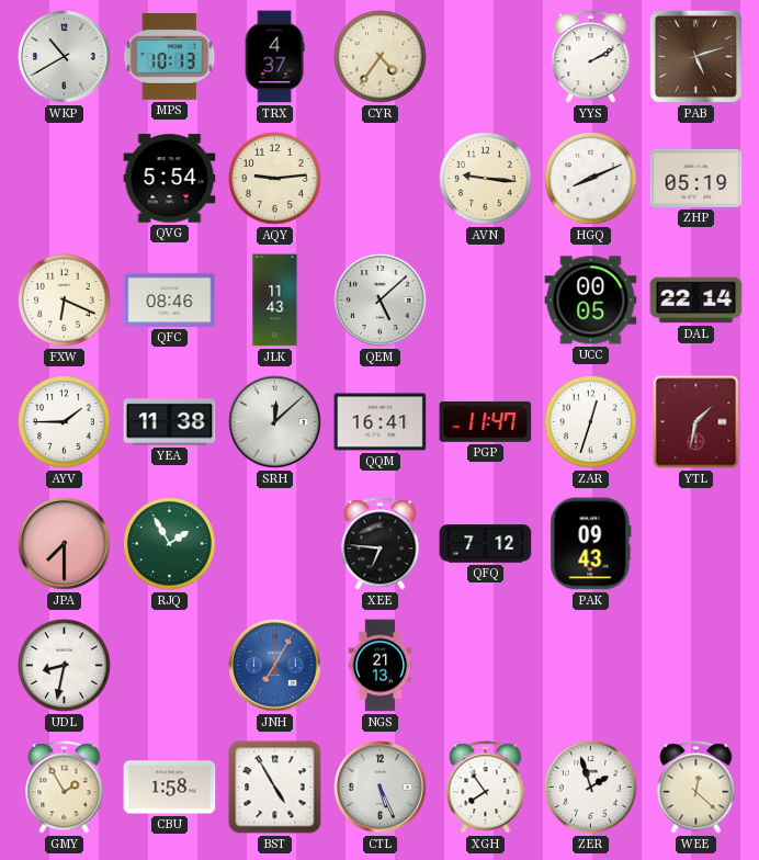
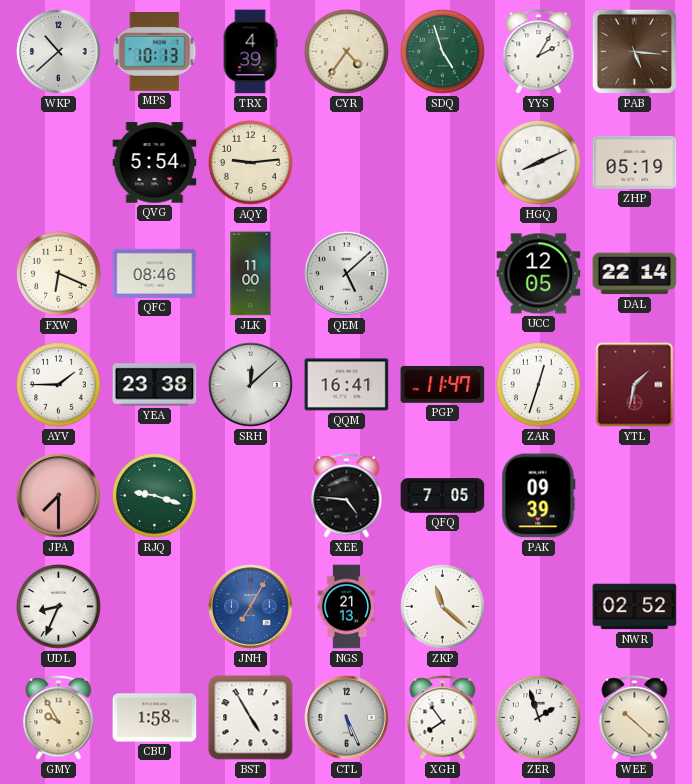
WKP: 10:40 -> 10:38
TRX: 4:37 -> 4:39
SDQ: none -> 4:57
YYS: 2:10 -> 2:05
PAB: 5:12 -> 5:16
AVN: 9:16 -> none
JLK: 11:43 -> 11:00
UCC: 00:05 -> 12:05
YEA: 11:38 -> 23:38
RJQ: 1:55 -> 9:18
XEE: 6:46 -> 4:46
QFQ: 7:12 -> 7:05
PAK: 09:43 -> 09:39
UDL: 8:32 -> 8:34
ZKP: none -> 11:22
NWR: none -> 02:52
GMY: 1:55 -> 9:55
WEE: 12:22 -> 10:22
